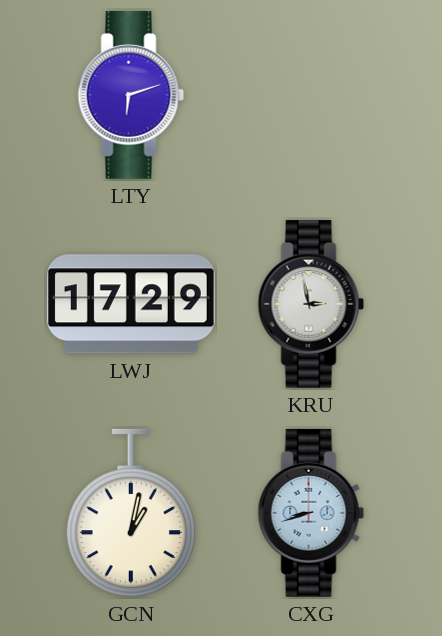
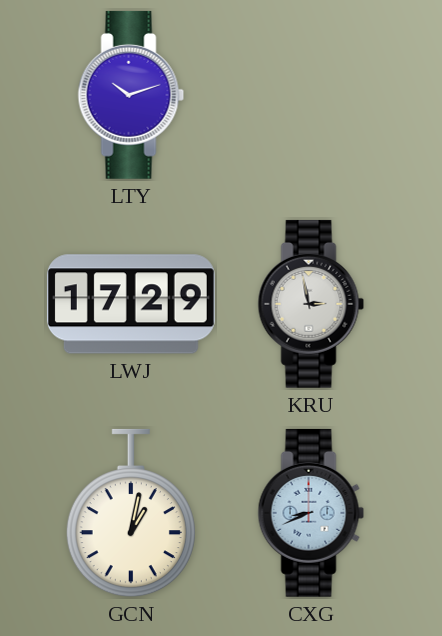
LTY: 6:12 -> 10:12
CXG: 8:42 -> 8:41
